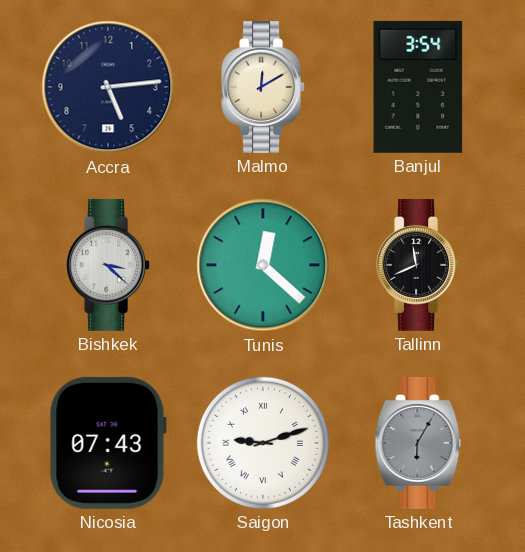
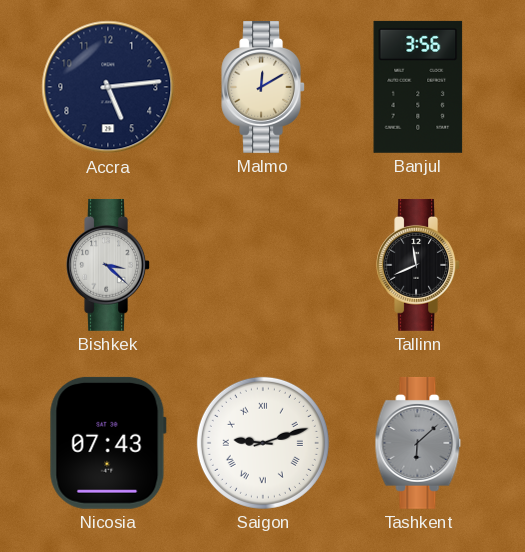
Banjul: 3:54 -> 3:56
Tunis: 12:22 -> none
Tashkent: 6:05 -> 6:08
